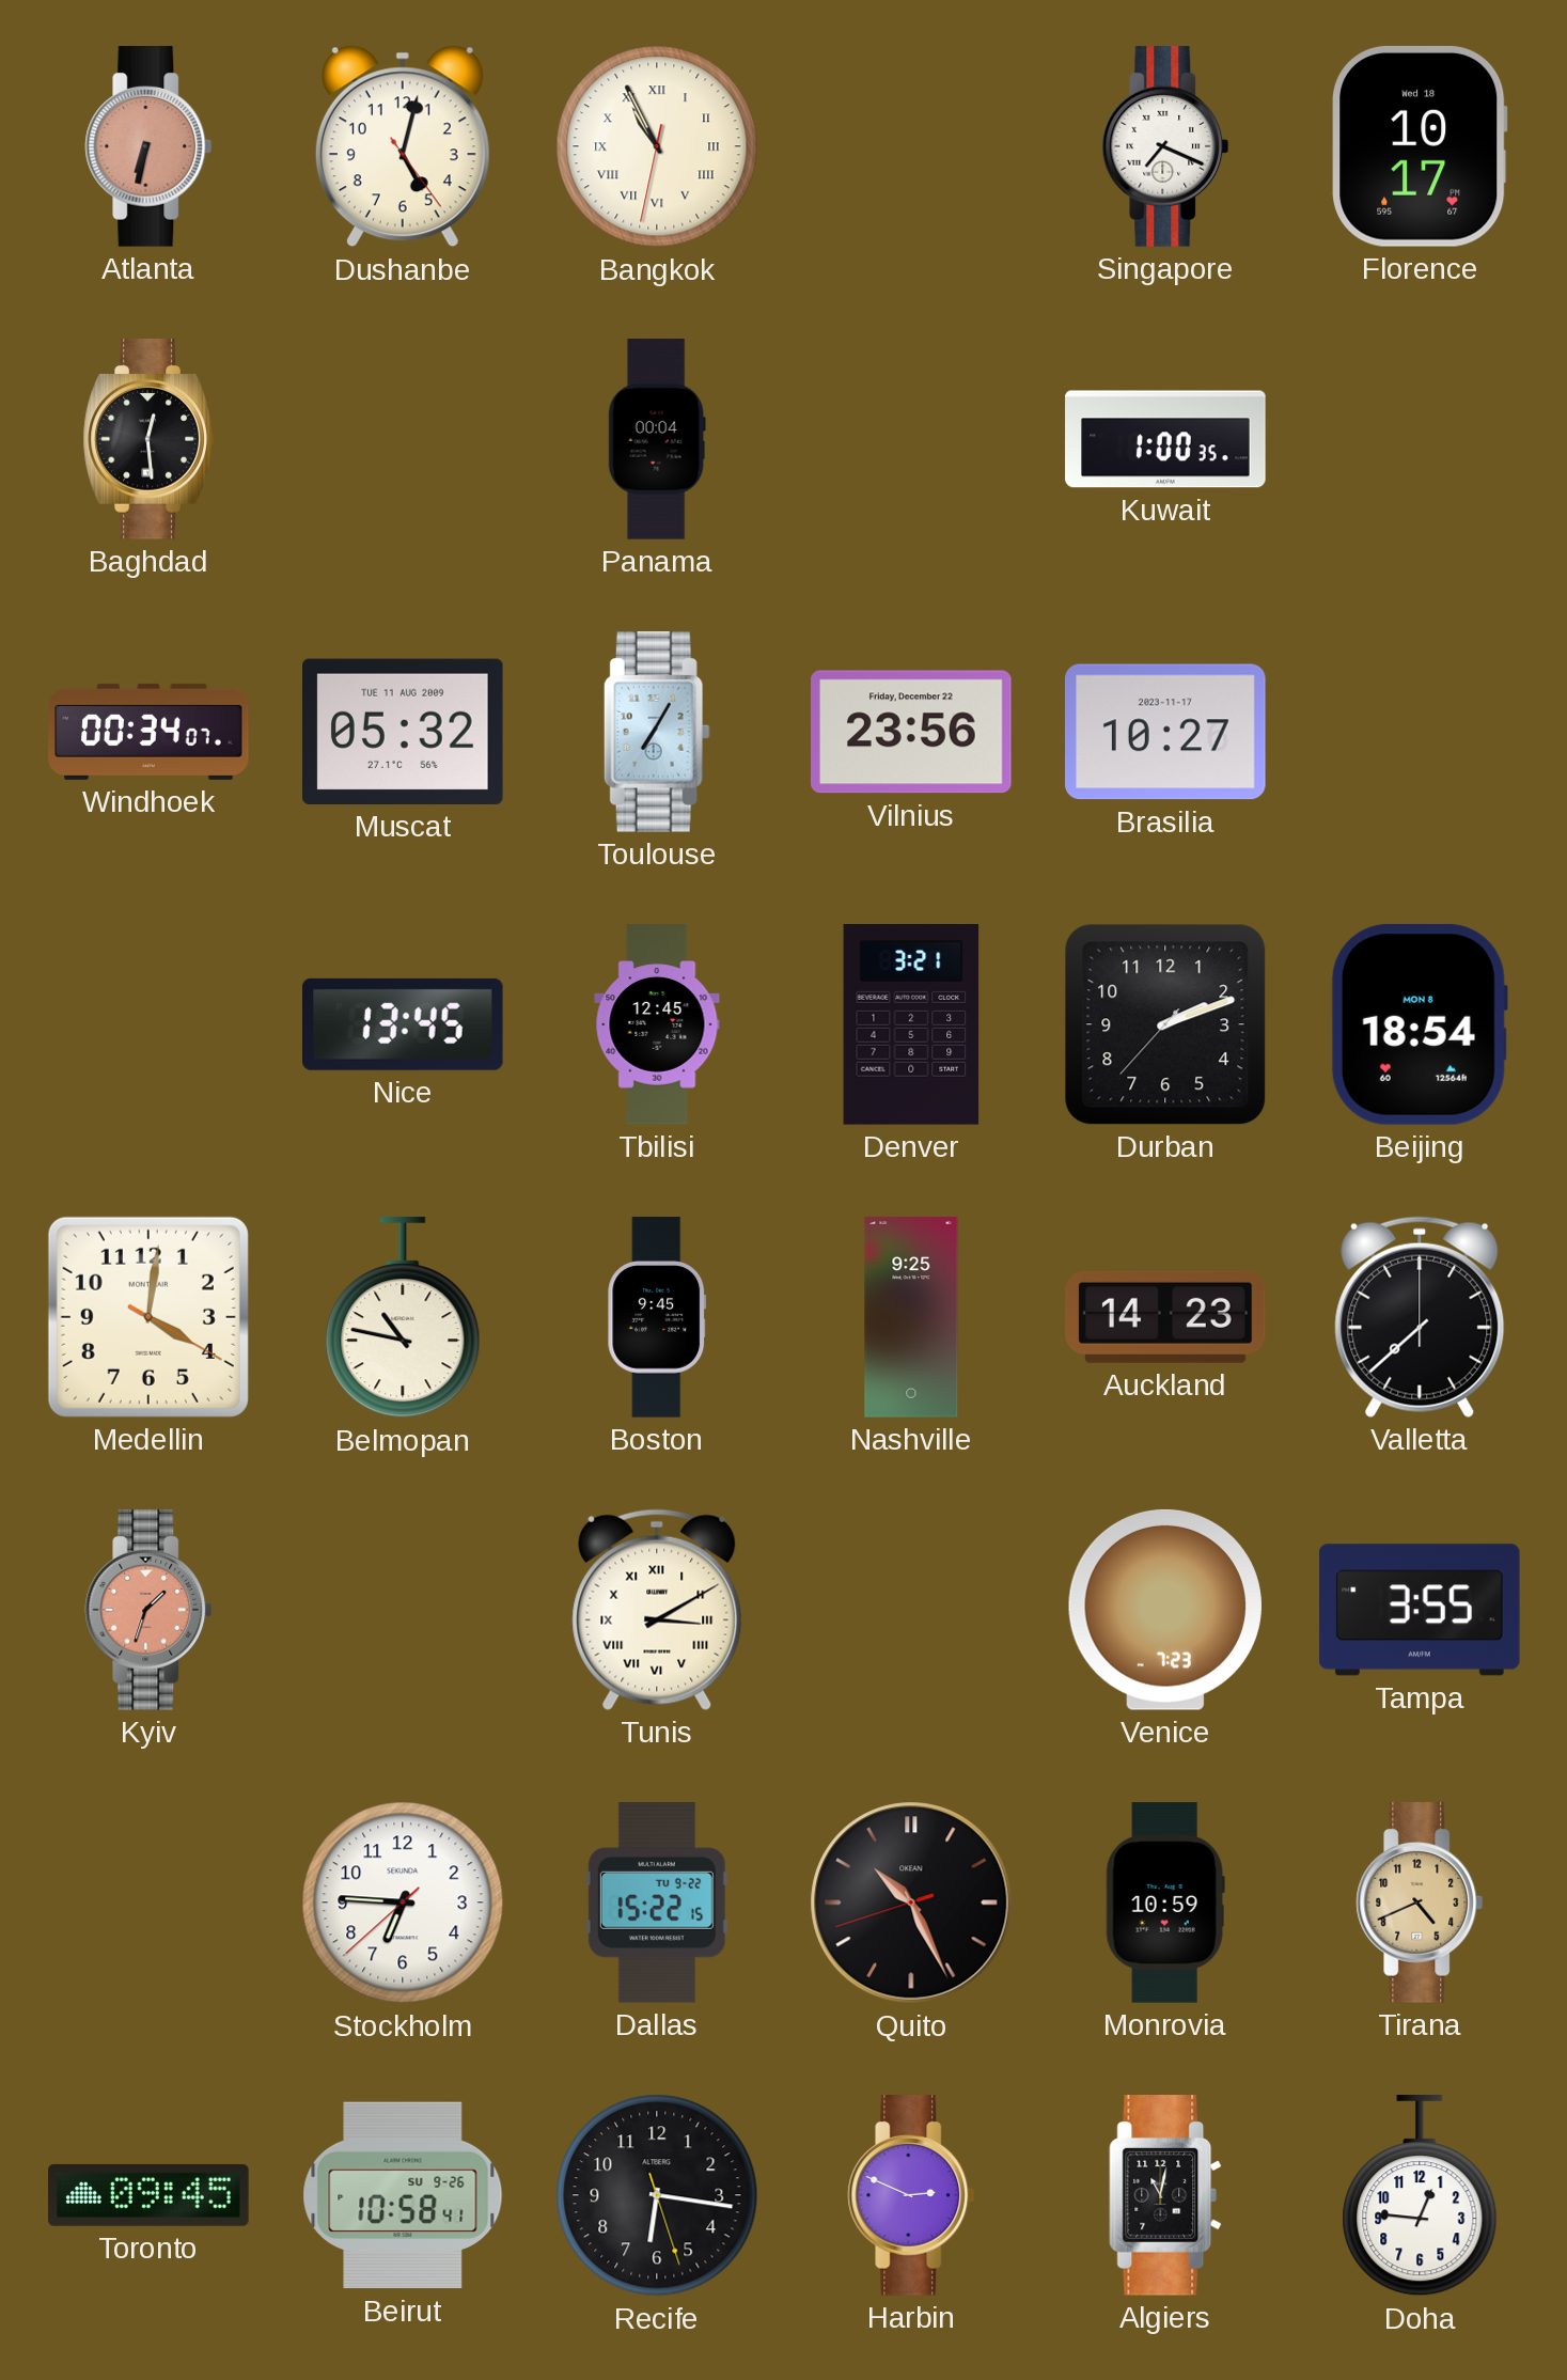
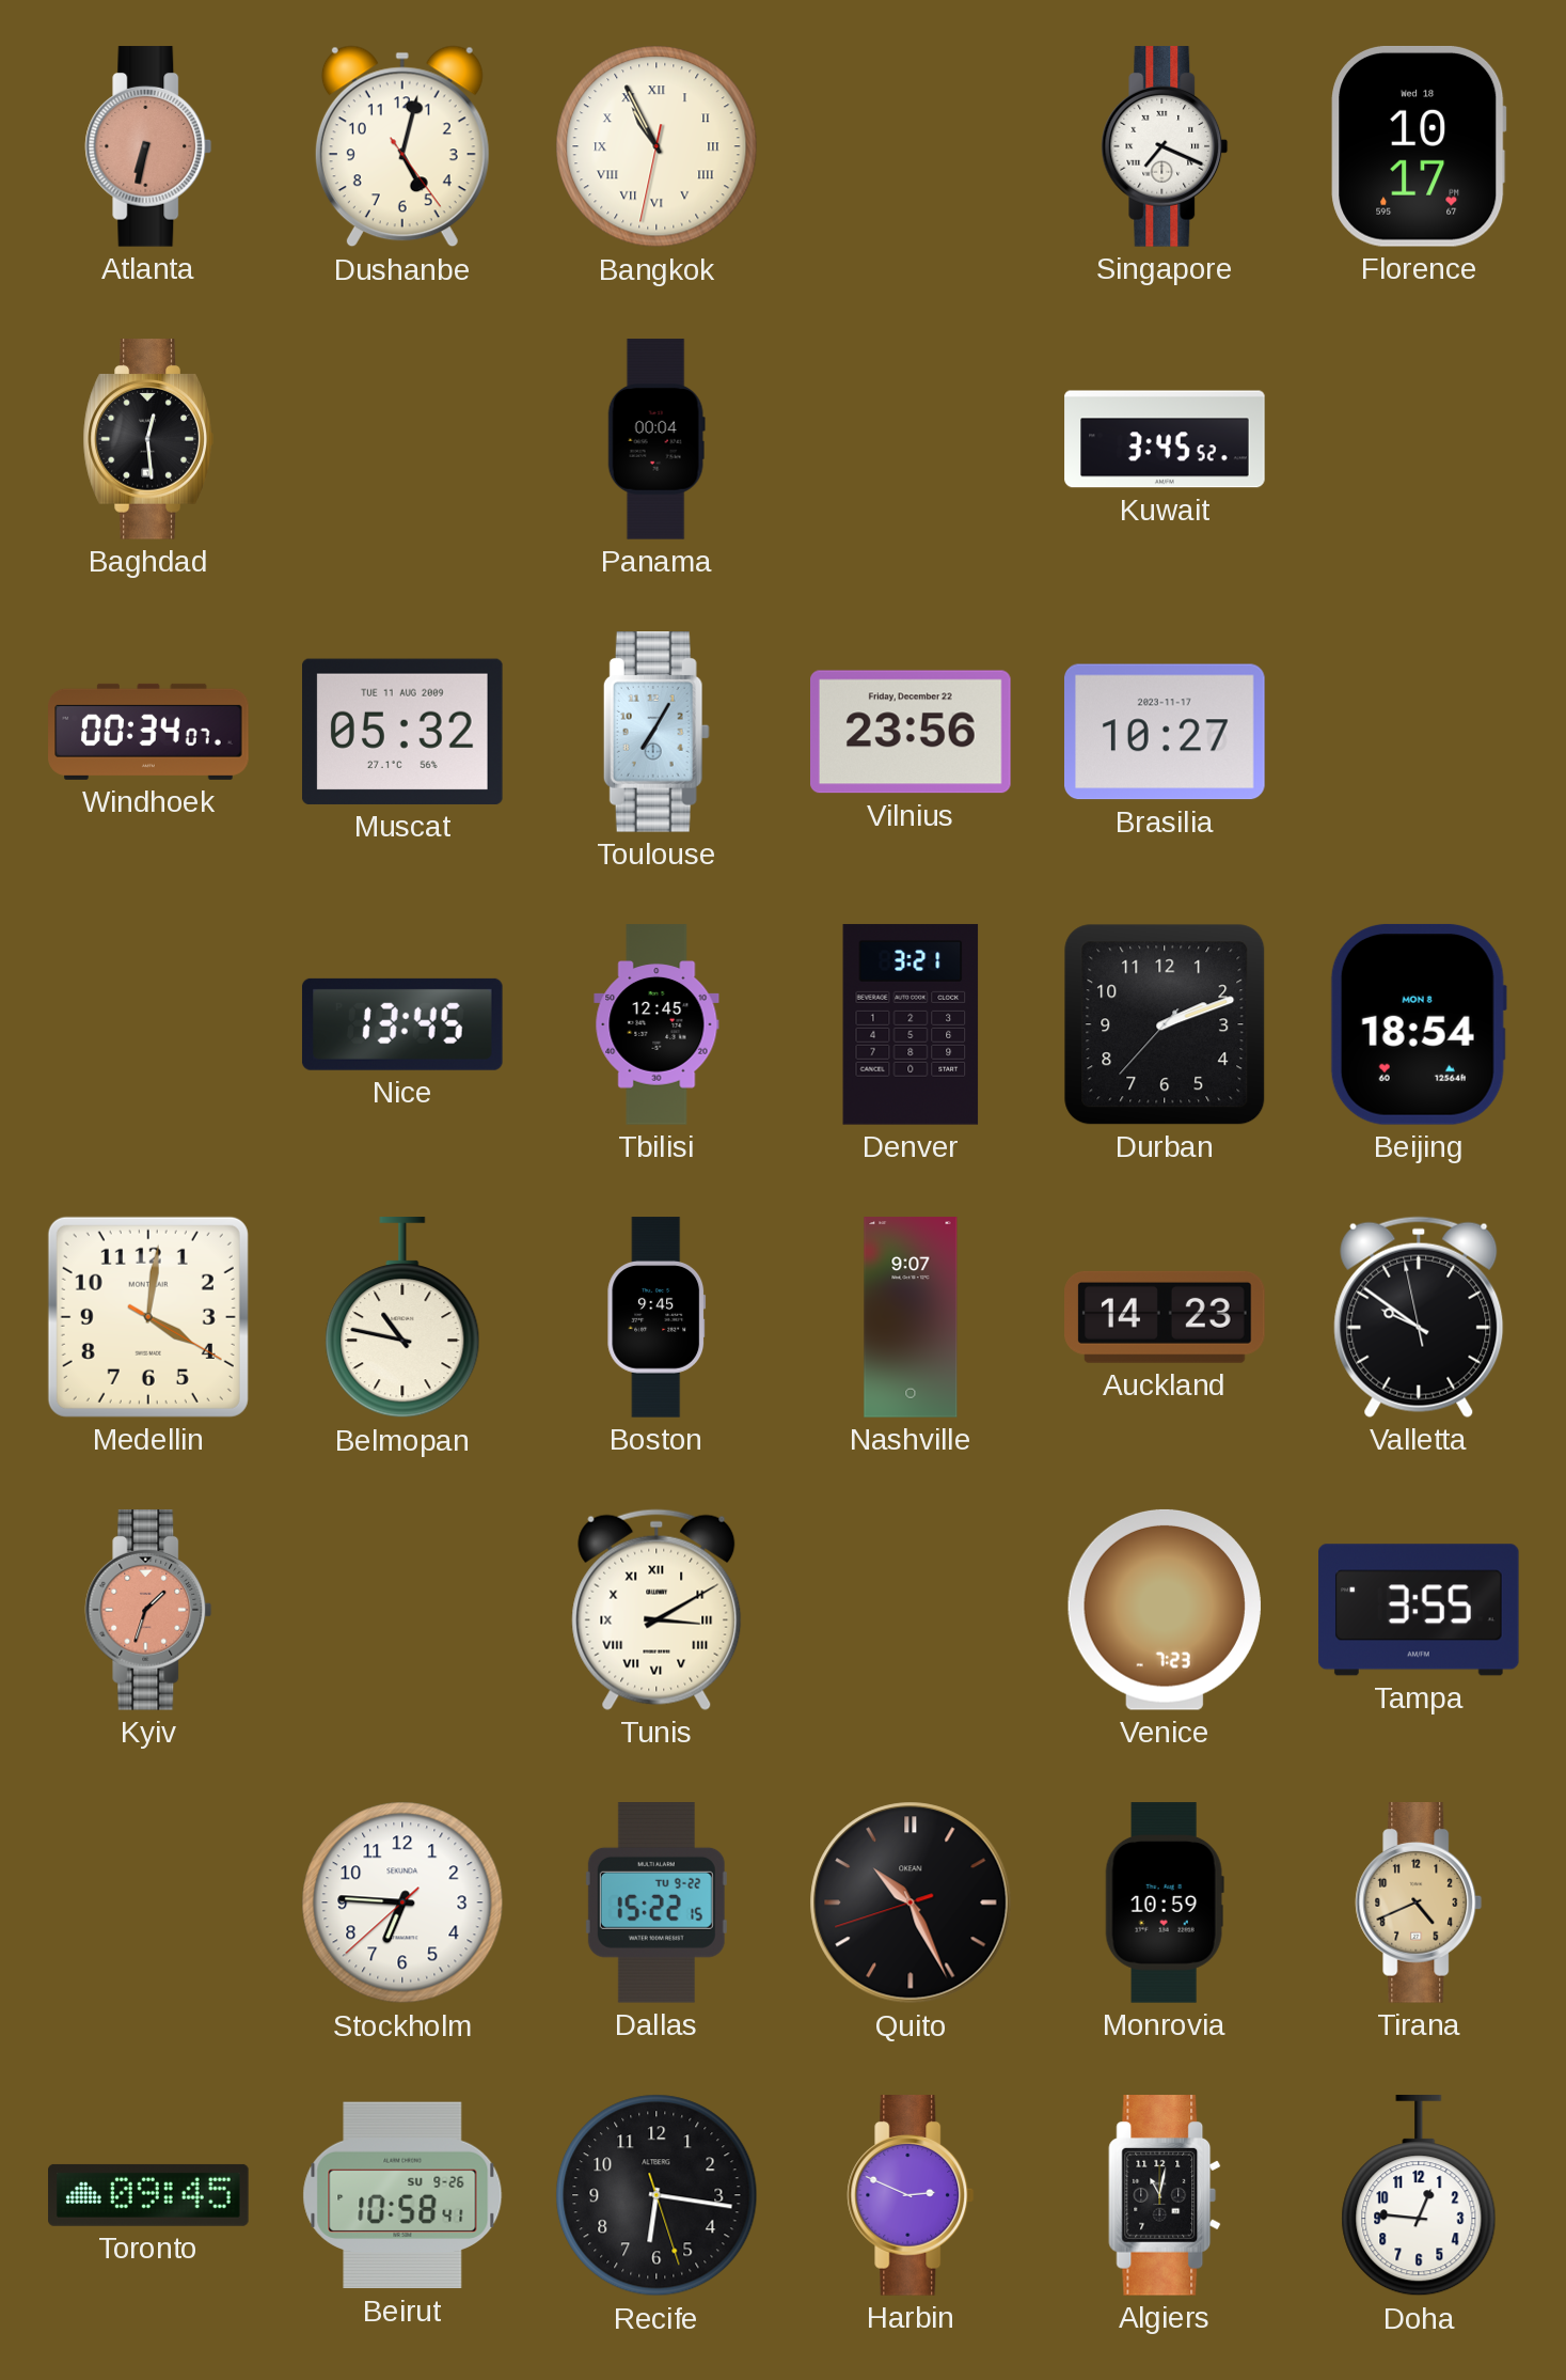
Kuwait: 1:00 -> 3:45
Nashville: 9:25 -> 9:07
Valletta: 7:38 -> 9:50
